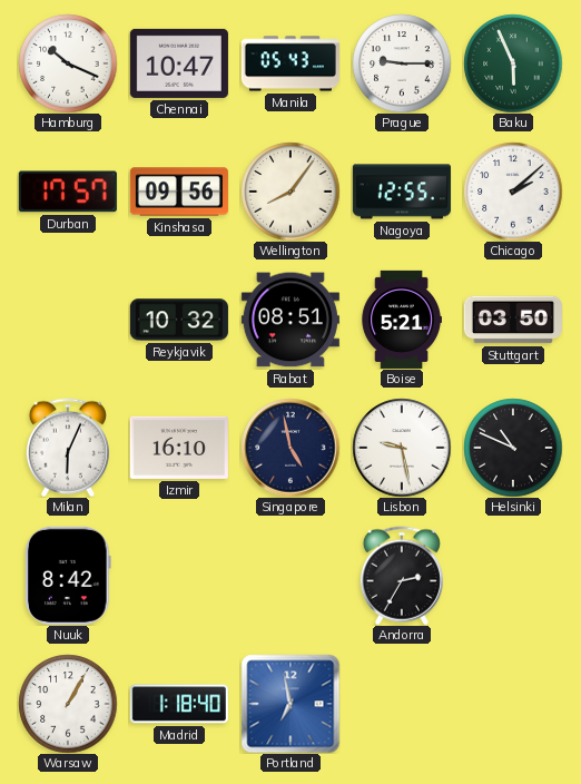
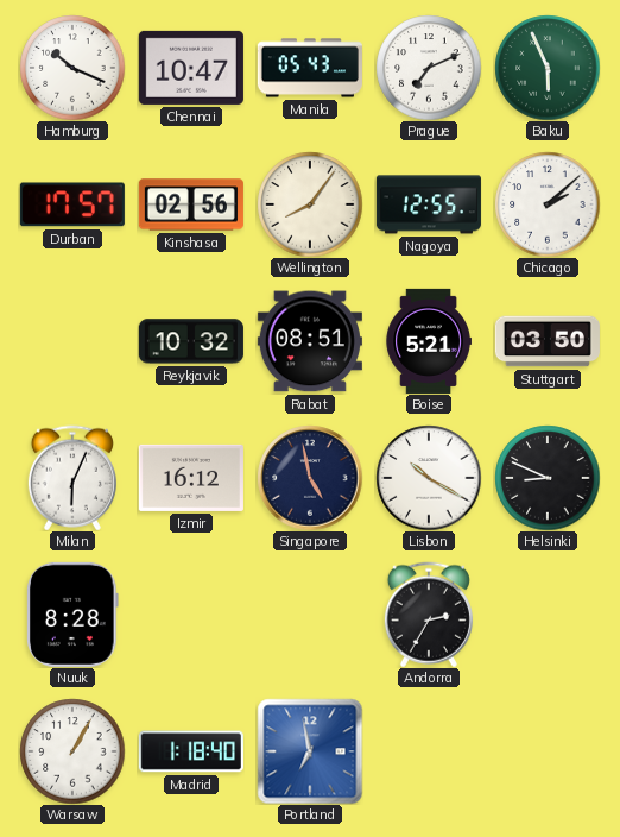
Prague: 9:15 -> 7:11
Kinshasa: 09:56 -> 02:56
Izmir: 16:10 -> 16:12
Lisbon: 9:28 -> 10:20
Helsinki: 10:49 -> 8:49
Nuuk: 8:42 -> 8:28
